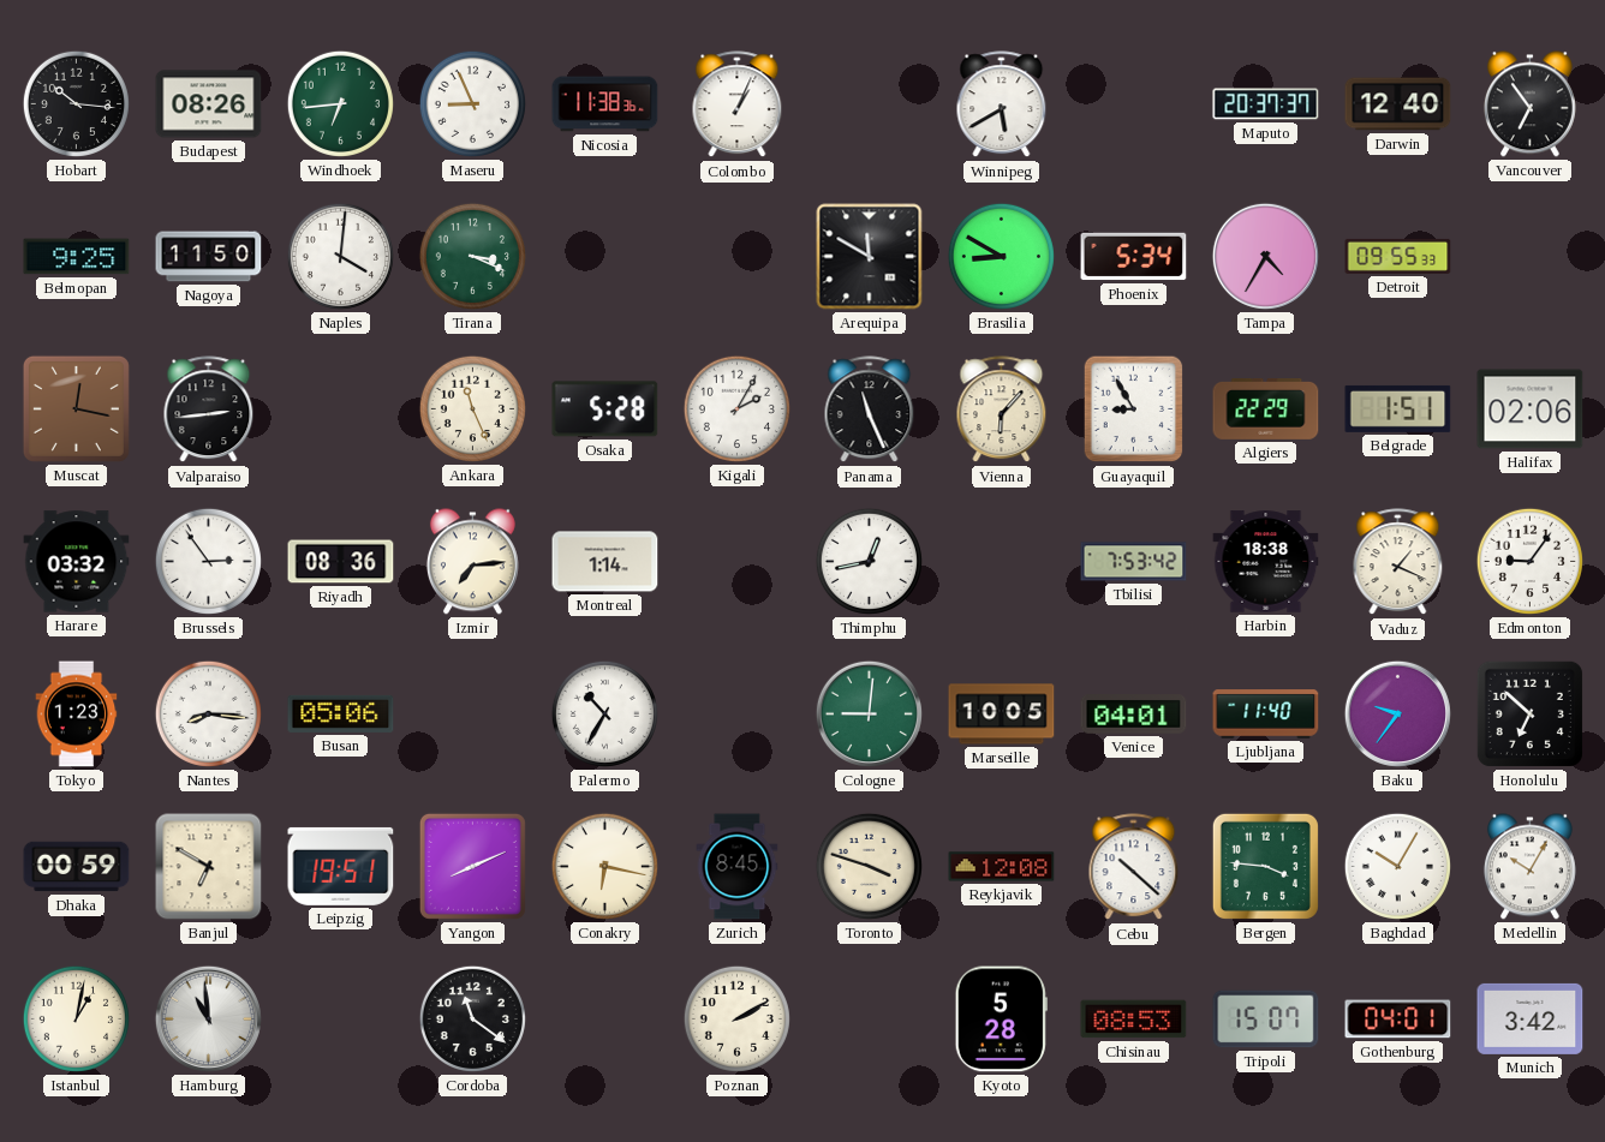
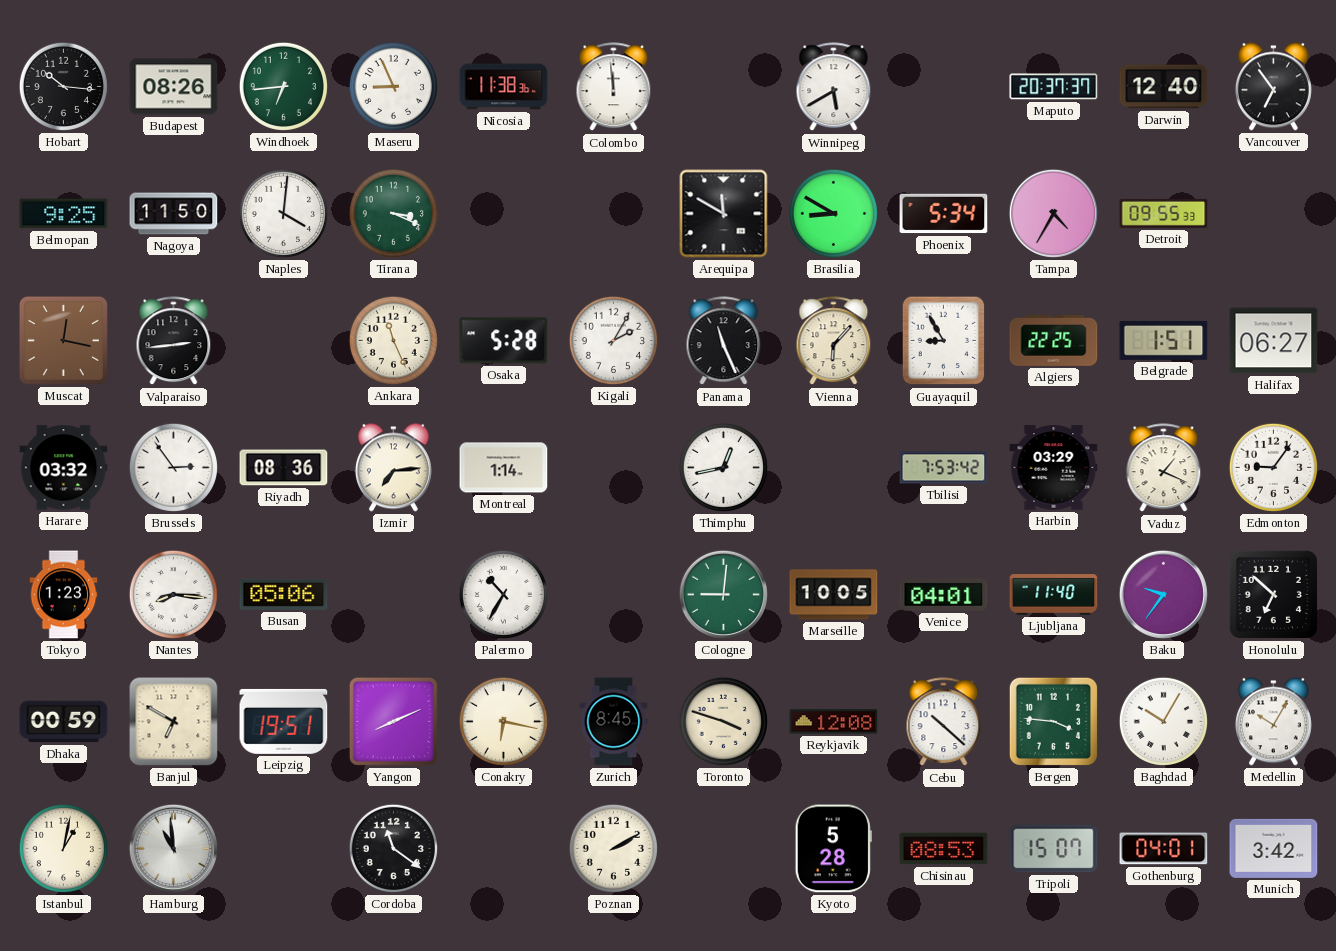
Colombo: 1:04 -> 11:59
Algiers: 22:29 -> 22:25
Halifax: 02:06 -> 06:27
Harbin: 18:38 -> 03:29
